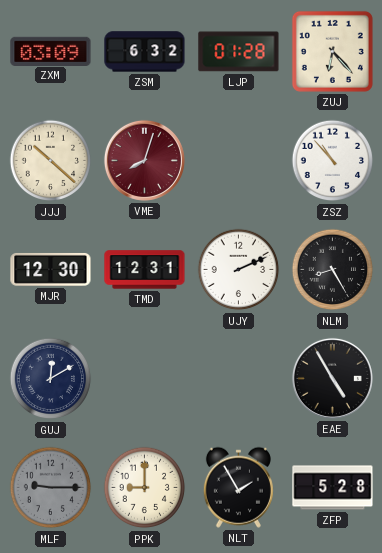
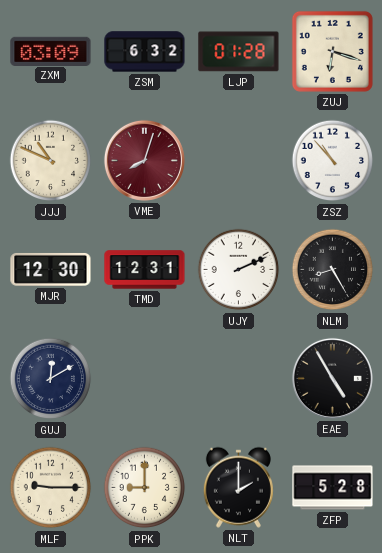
ZUJ: 6:23 -> 6:18
JJJ: 10:22 -> 10:49
MLF dial: grey -> cream
NLT: 1:55 -> 2:00
